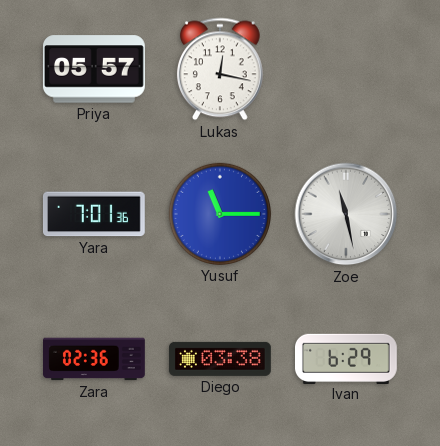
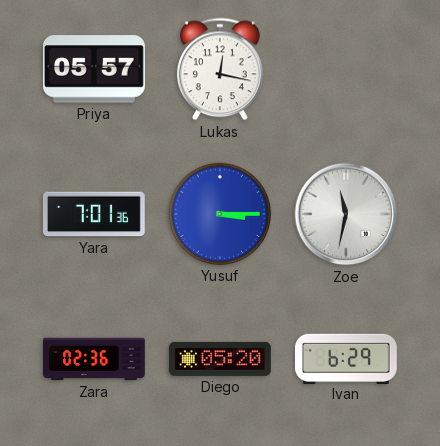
Yusuf: 11:15 -> 3:15
Zoe: 11:28 -> 11:32
Diego: 03:38 -> 05:20
